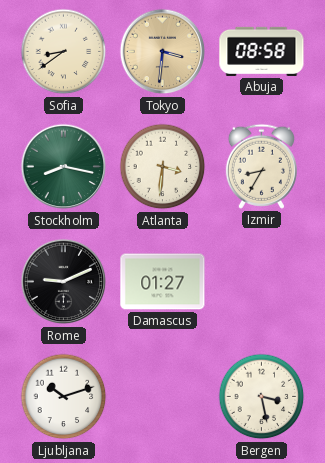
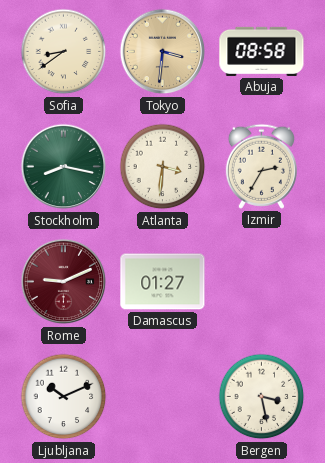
Izmir: 8:35 -> 2:35
Rome dial: black -> burgundy
Ljubljana: 10:12 -> 10:11
